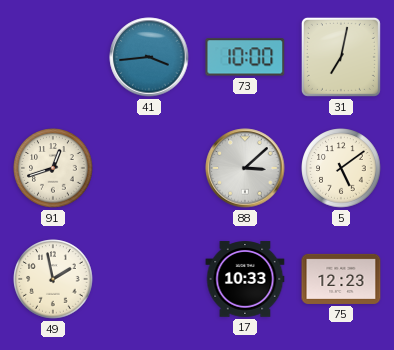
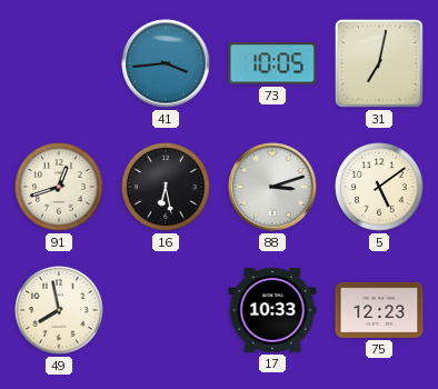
73: 10:00 -> 10:05
16: none -> 6:28
88: 3:08 -> 3:12
49: 1:58 -> 7:58
